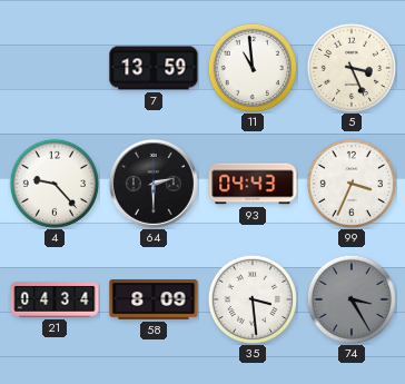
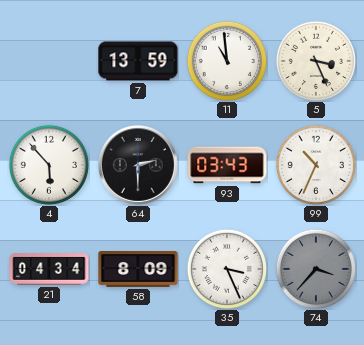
4: 9:23 -> 5:53
93: 04:43 -> 03:43
99: 3:34 -> 10:34
35: 3:29 -> 3:26
74: 3:25 -> 3:37
